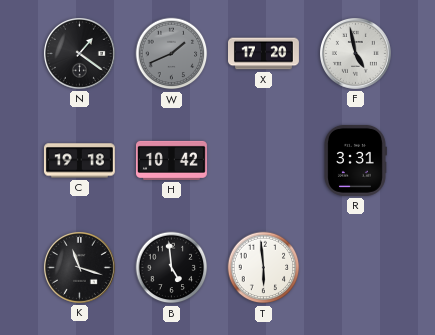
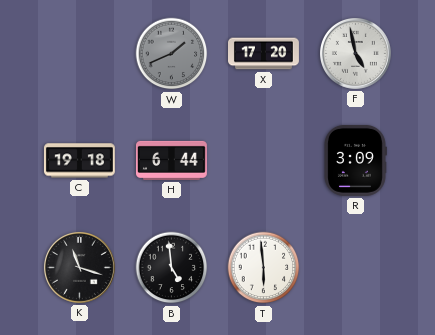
N: 1:21 -> none
H: 10:42 -> 6:44
R: 3:31 -> 3:09
